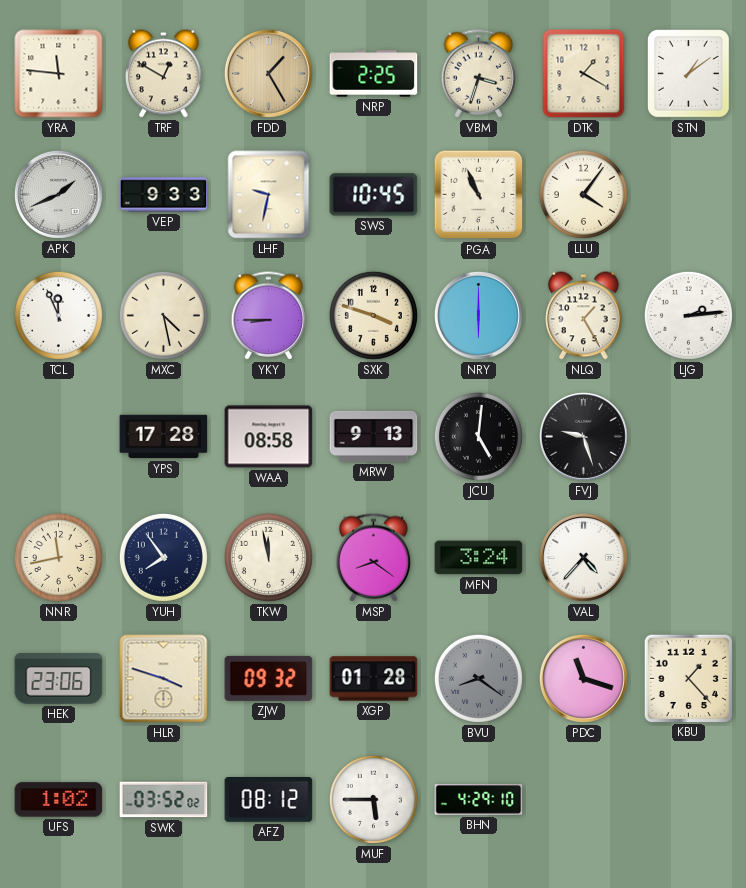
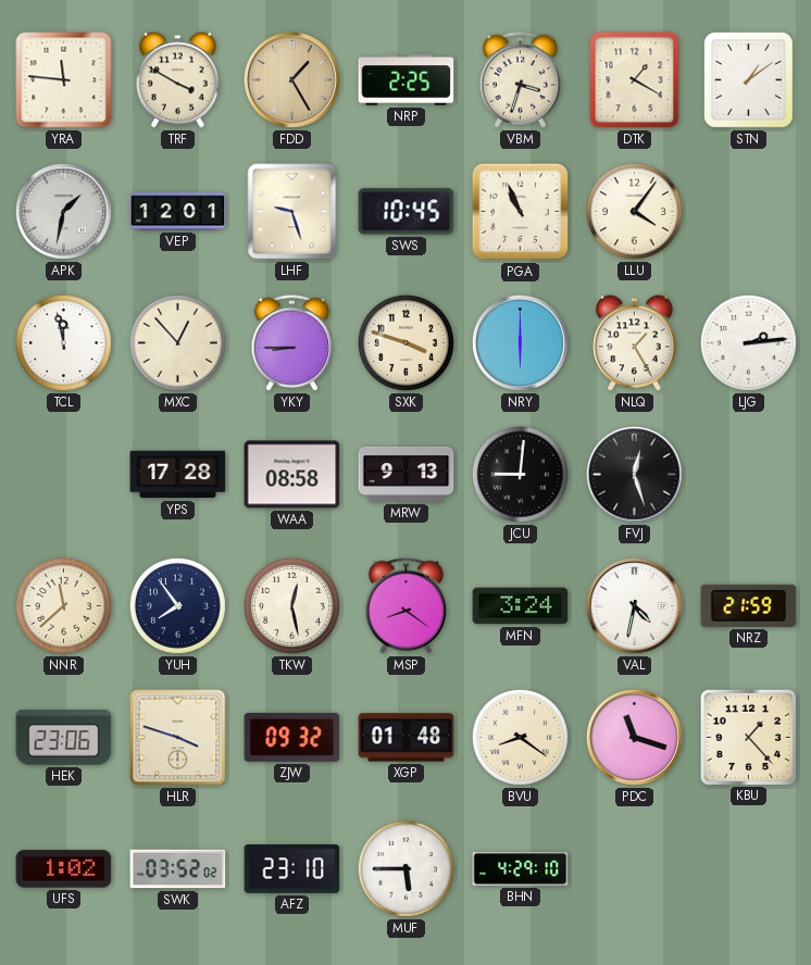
TRF: 12:50 -> 3:50
APK: 1:41 -> 1:32
VEP: 9:33 -> 12:01
LHF: 9:32 -> 9:27
TCL: 11:56 -> 11:58
MXC: 4:28 -> 12:53
JCU: 5:01 -> 9:01
FVJ: 9:27 -> 12:27
NNR: 11:43 -> 11:38
TKW: 11:58 -> 12:28
VAL: 4:37 -> 4:32
NRZ: none -> 21:59
XGP: 01:28 -> 01:48
BVU dial: grey -> cream
AFZ: 08:12 -> 23:10
